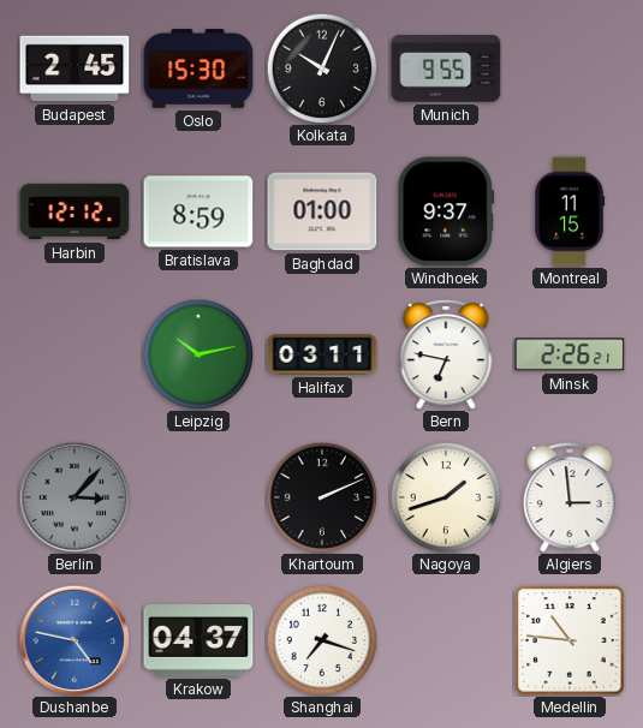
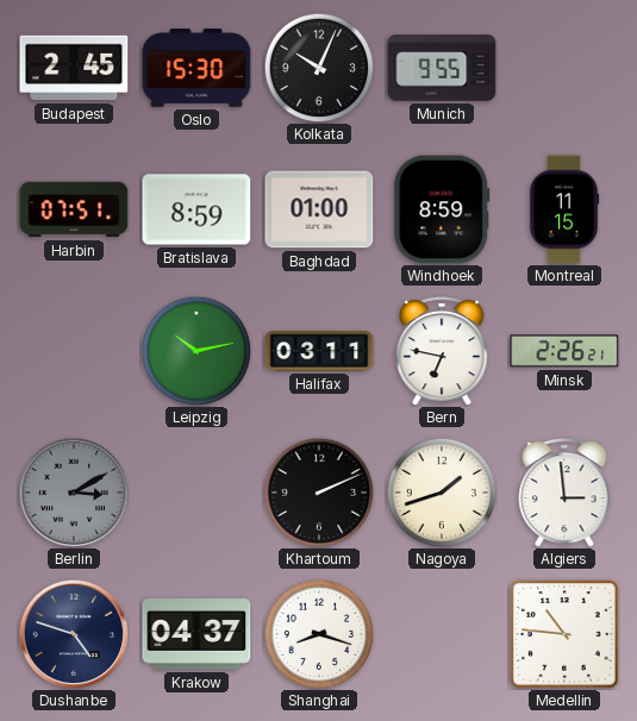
Harbin: 12:12 -> 07:51
Windhoek: 9:37 -> 8:59
Berlin: 3:07 -> 3:10
Dushanbe: 4:47 -> 4:48
Dushanbe dial: blue -> navy
Shanghai: 7:18 -> 8:18
